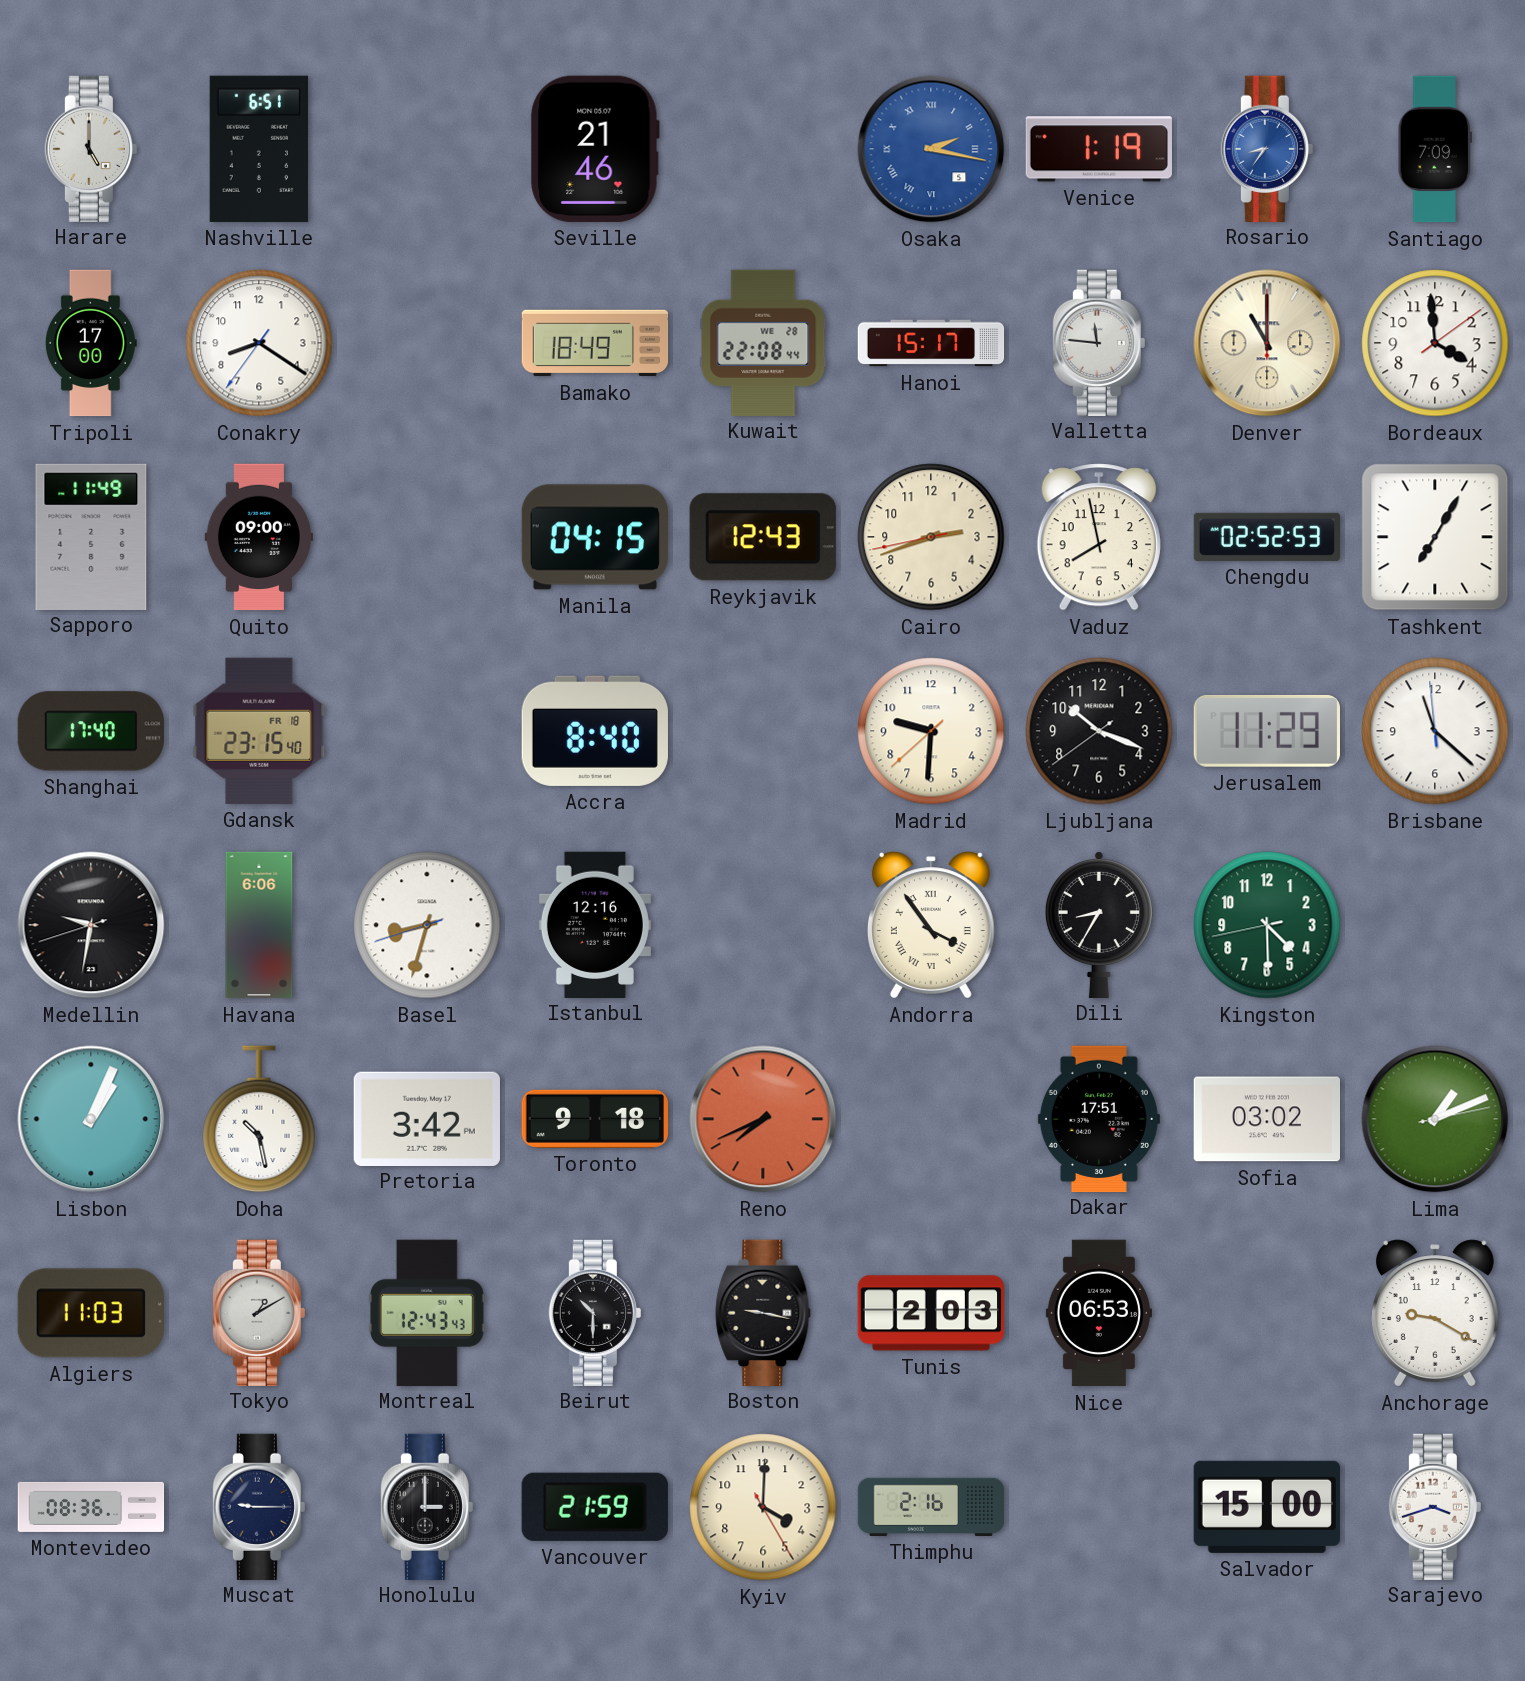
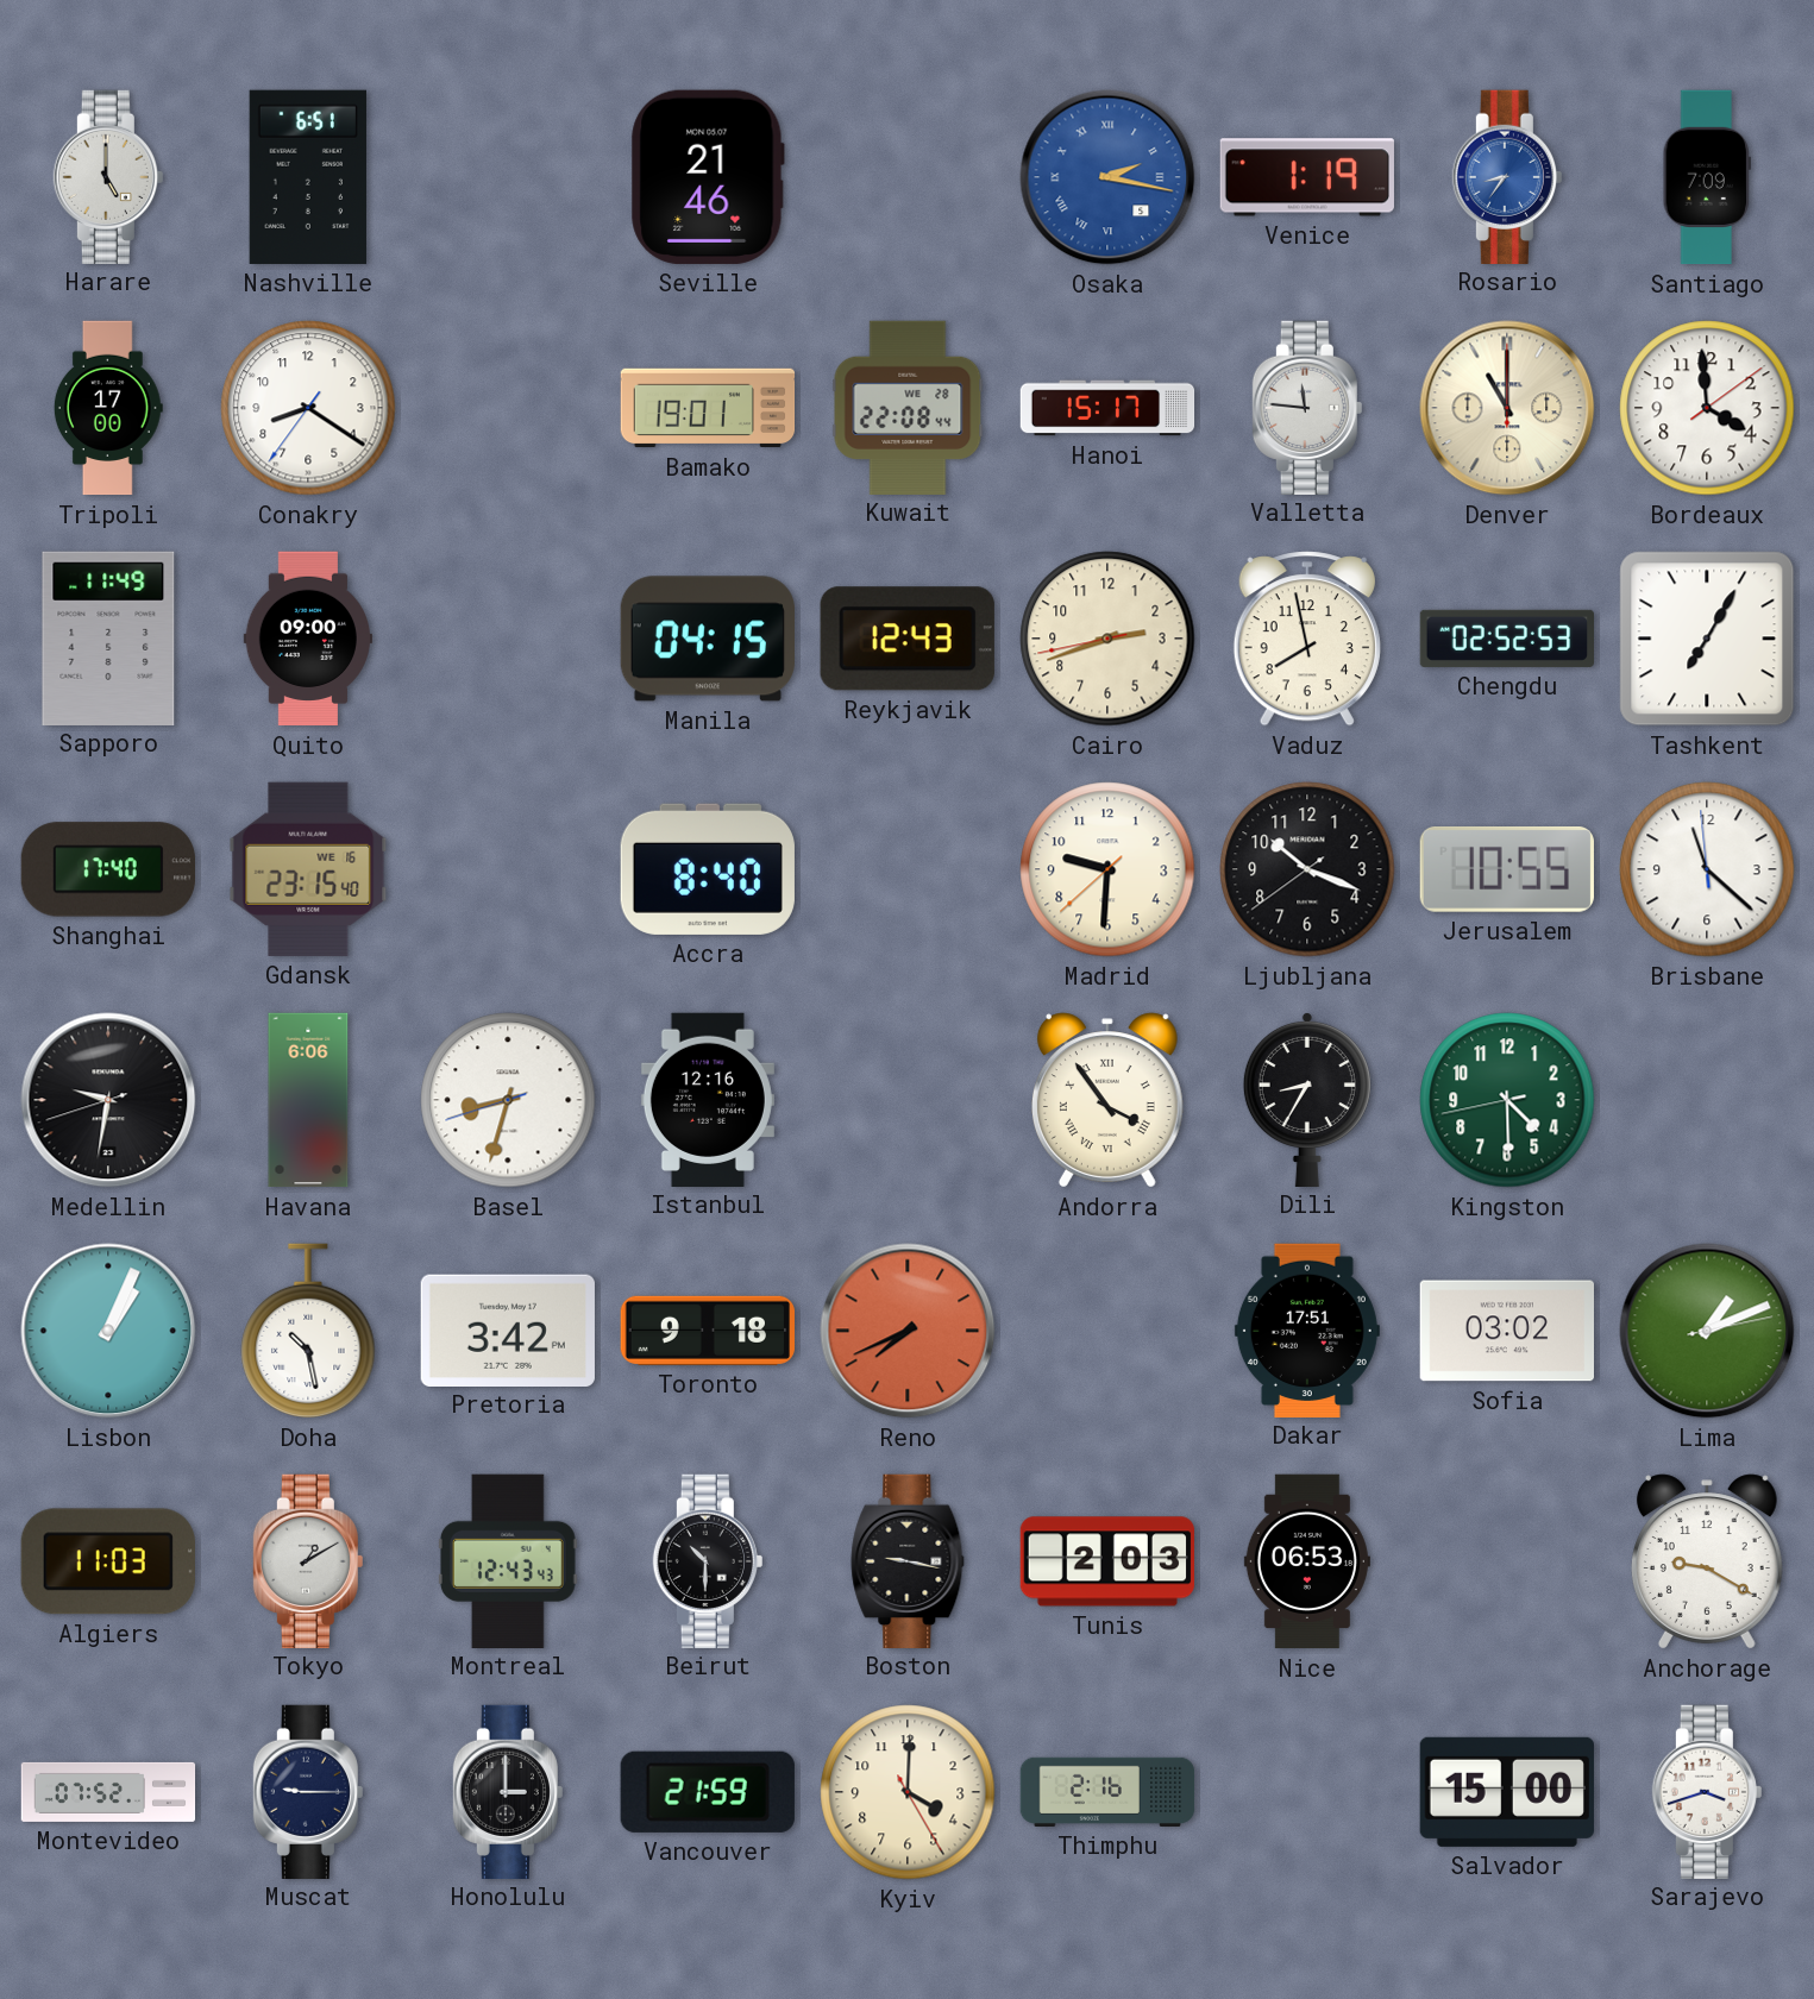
Bamako: 18:49 -> 19:01
Gdansk date: FR 18 -> WE 16
Jerusalem: 11:29 -> 10:55
Montevideo: 08:36 -> 07:52
